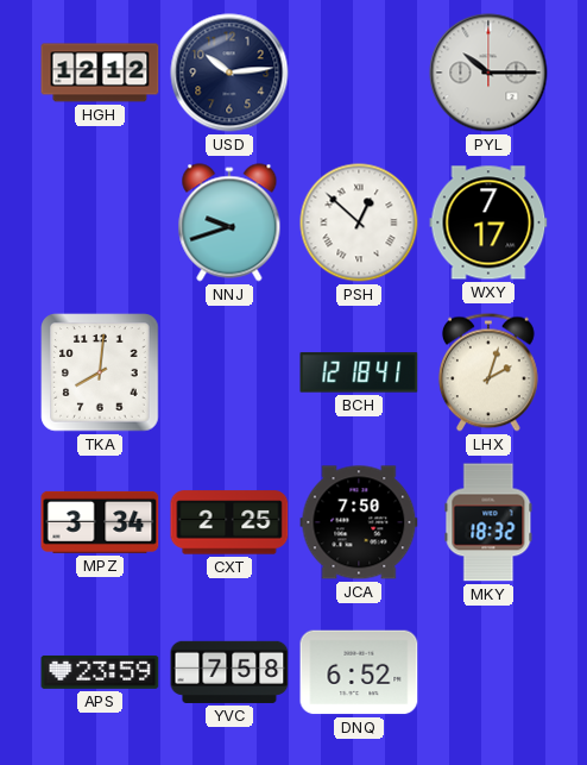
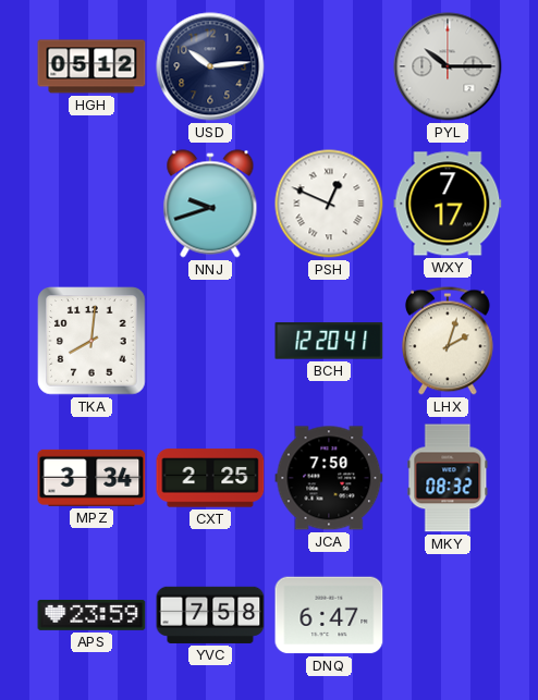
HGH: 12:12 -> 05:12
PSH: 12:52 -> 12:49
BCH: 12:18 -> 12:20
MKY: 18:32 -> 08:32
DNQ: 6:52 -> 6:47
